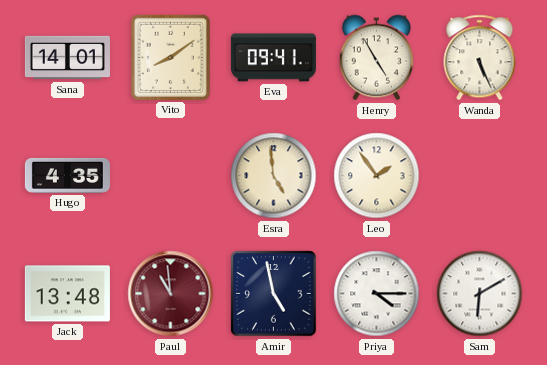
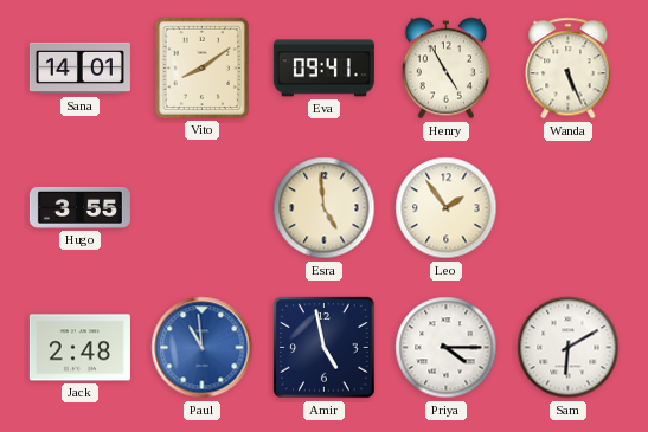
Hugo: 4:35 -> 3:55
Jack: 13:48 -> 2:48
Paul dial: burgundy -> blue
